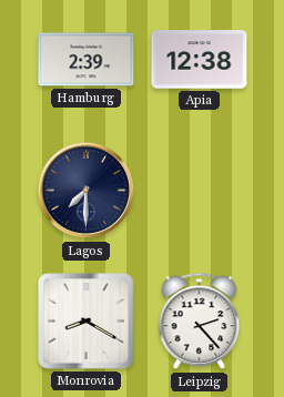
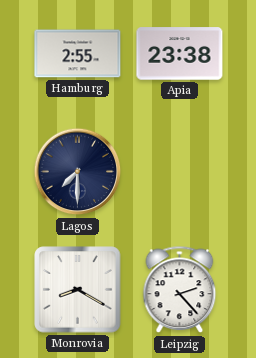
Hamburg: 2:39 -> 2:55
Apia: 12:38 -> 23:38
